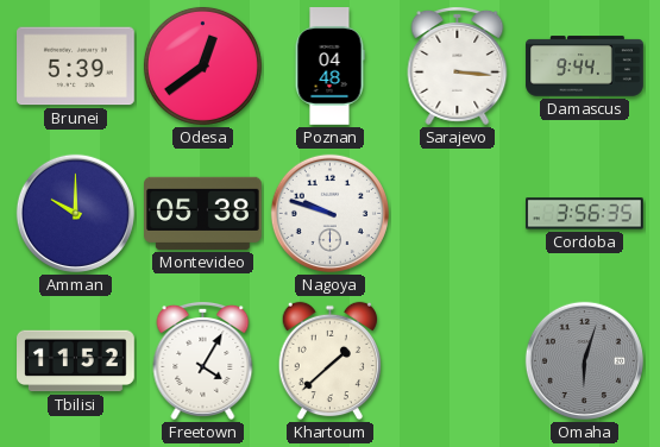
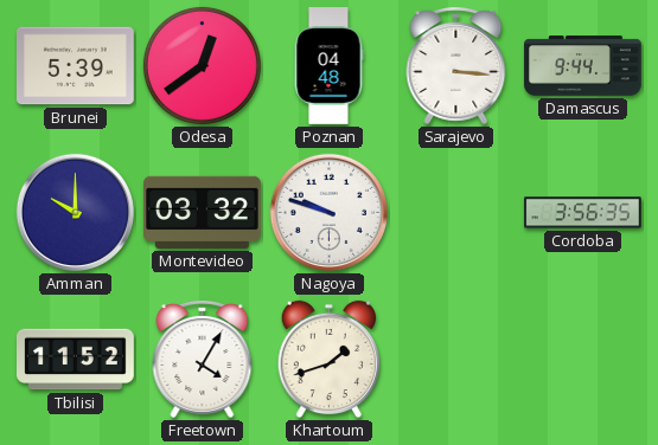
Montevideo: 05:38 -> 03:32
Khartoum: 1:38 -> 1:42
Omaha: 6:03 -> none
